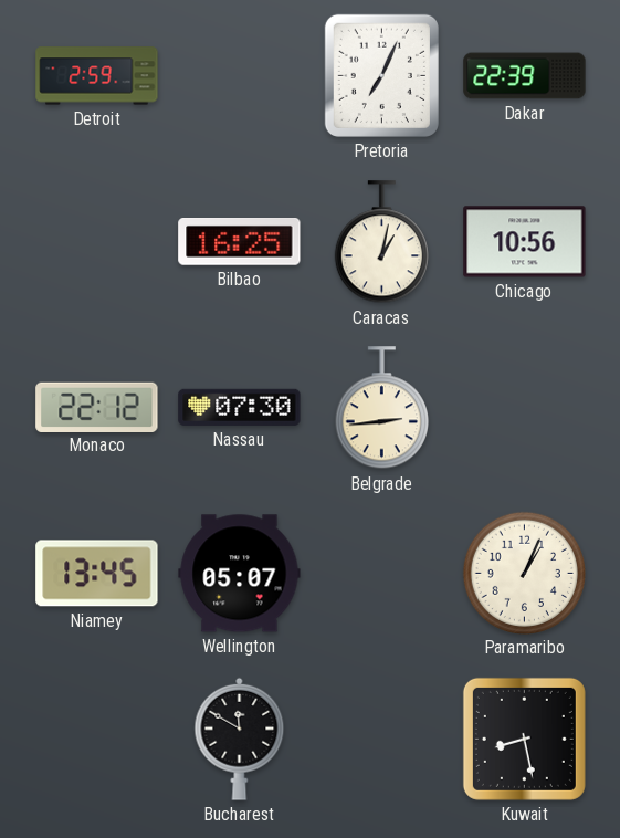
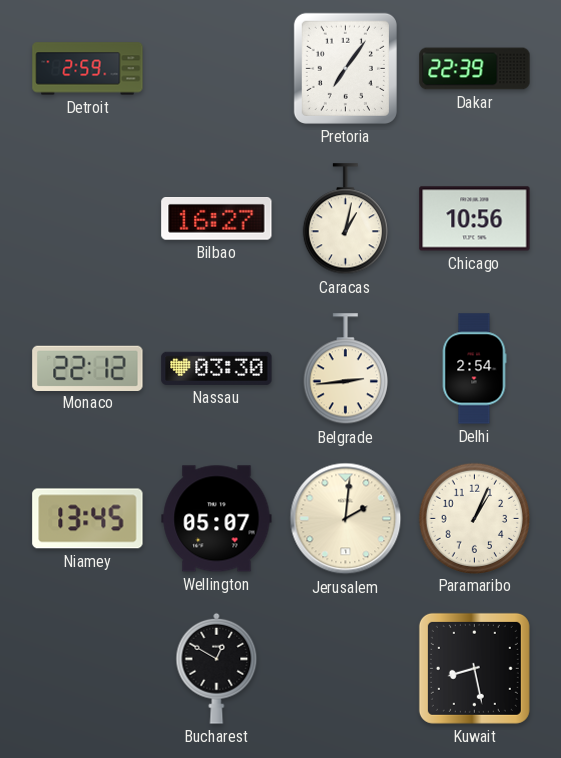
Pretoria: 7:04 -> 7:06
Bilbao: 16:25 -> 16:27
Nassau: 07:30 -> 03:30
Delhi: none -> 2:54
Jerusalem: none -> 2:01
Bucharest: 11:50 -> 12:50
